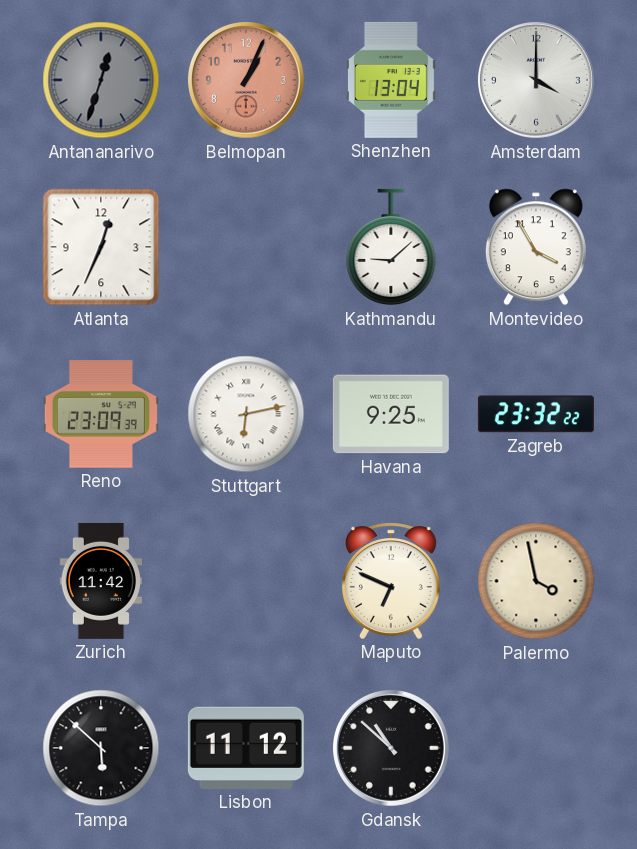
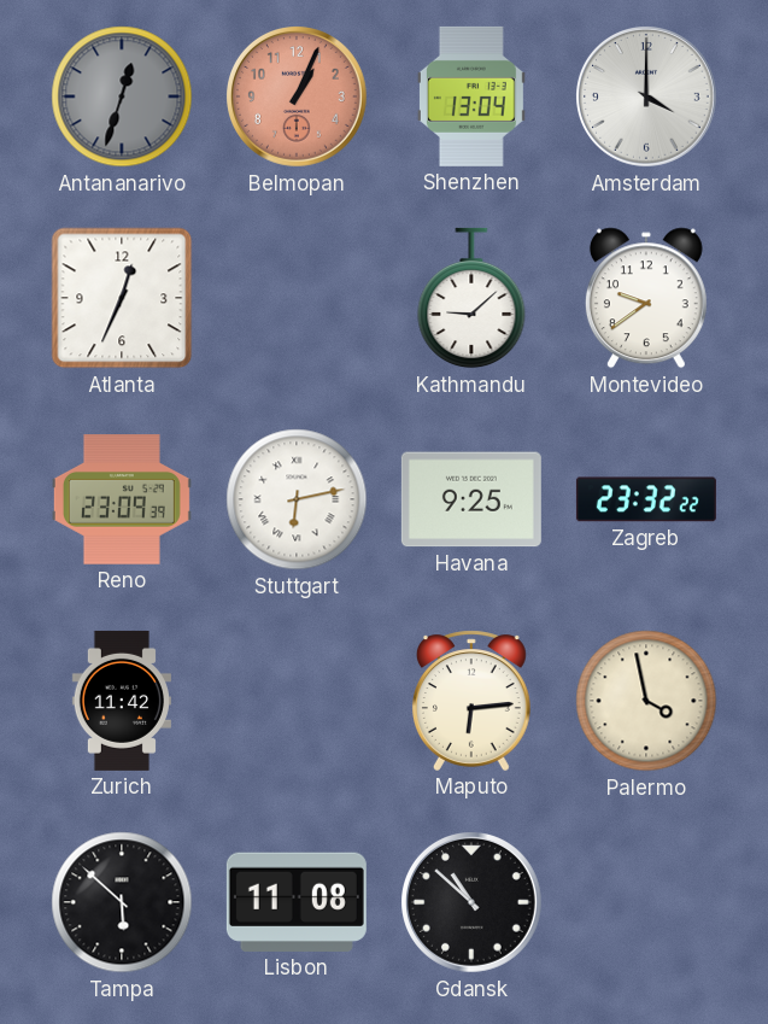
Montevideo: 3:55 -> 9:39
Maputo: 6:49 -> 6:14
Lisbon: 11:12 -> 11:08
